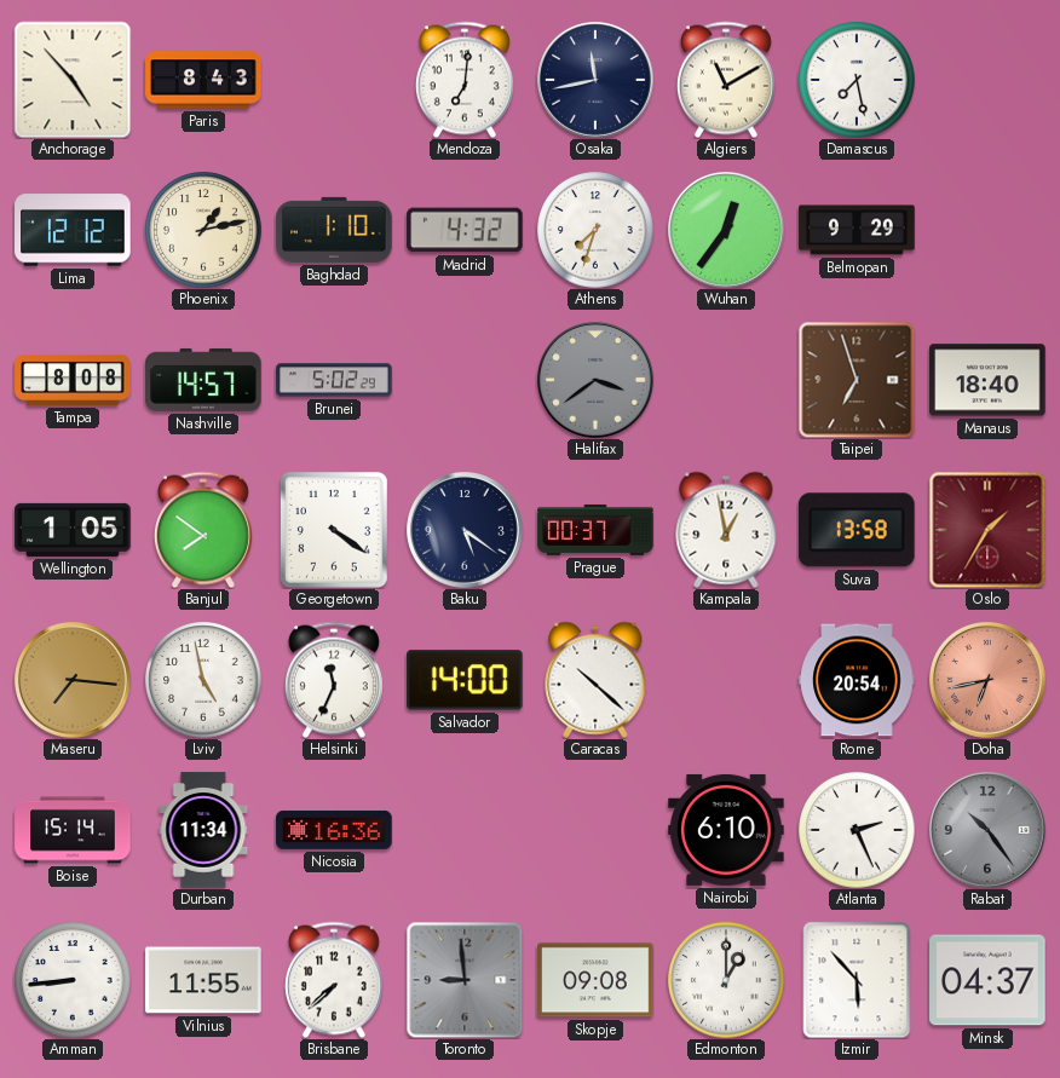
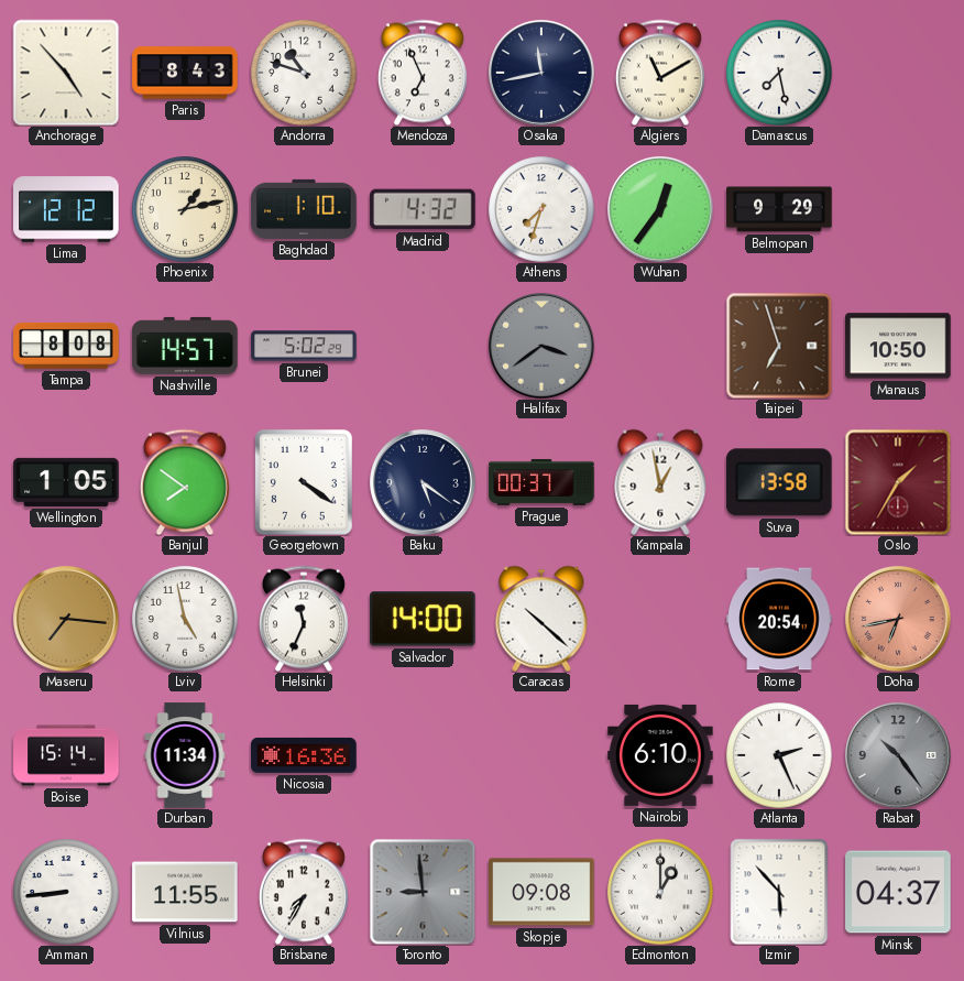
Andorra: none -> 10:48
Mendoza: 7:01 -> 6:56
Manaus: 18:40 -> 10:50
Brisbane: 7:38 -> 7:35
